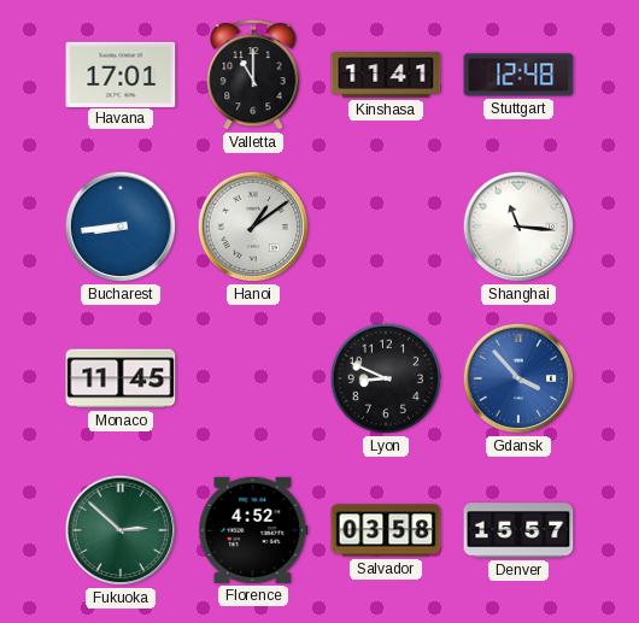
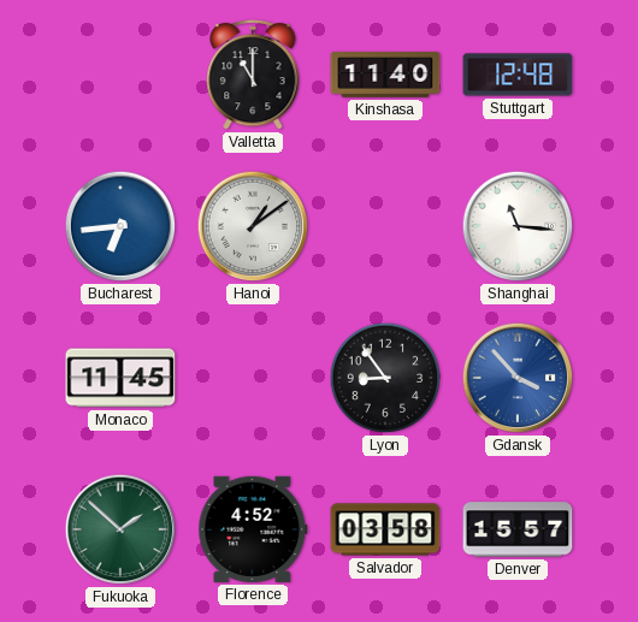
Havana: 17:01 -> none
Kinshasa: 11:41 -> 11:40
Bucharest: 8:44 -> 6:44
Lyon: 8:49 -> 8:54
Fukuoka: 2:52 -> 1:52
